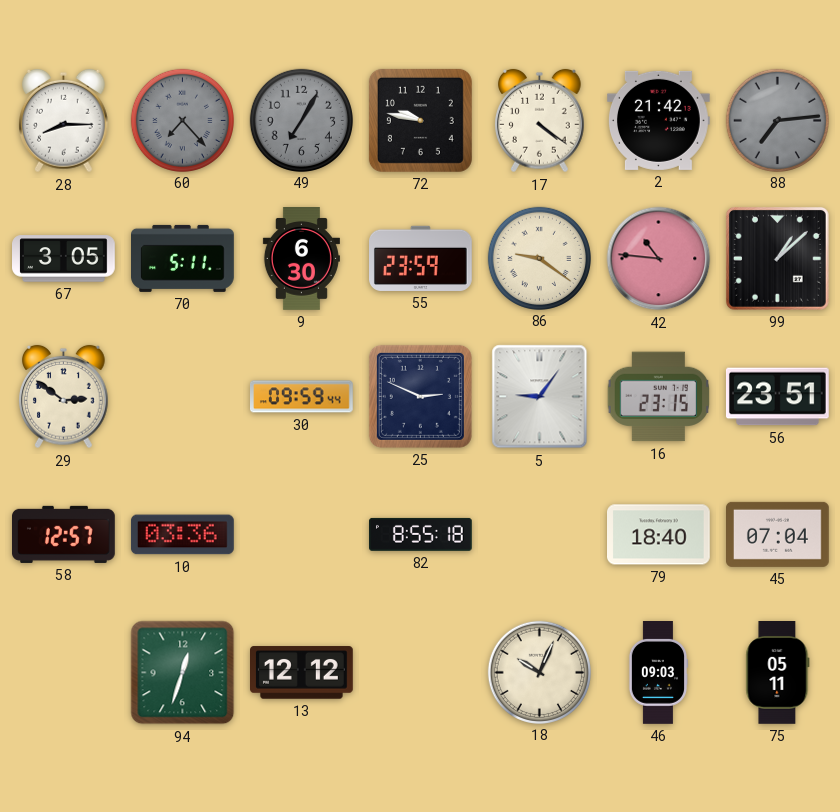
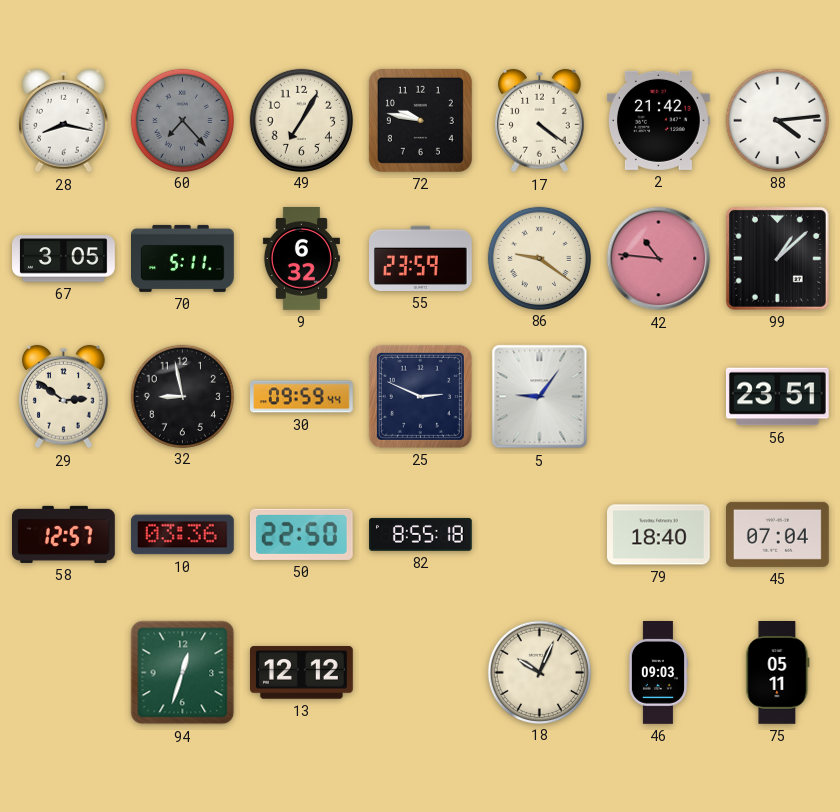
28: 8:15 -> 8:17
49 dial: grey -> cream
88: 7:14 -> 4:14
88 dial: grey -> white
9: 6:30 -> 6:32
32: none -> 8:58
16: 23:15 -> none
50: none -> 22:50
